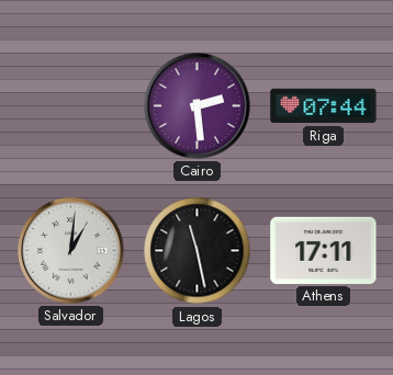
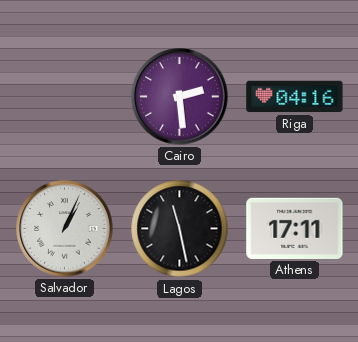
Riga: 07:44 -> 04:16
Salvador: 1:01 -> 1:04
